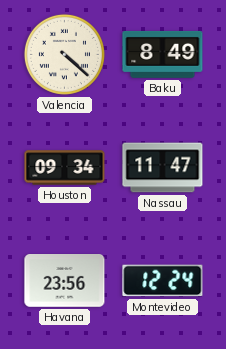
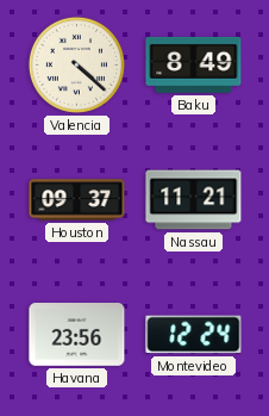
Houston: 09:34 -> 09:37
Nassau: 11:47 -> 11:21
